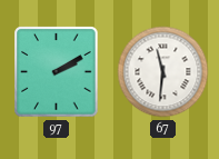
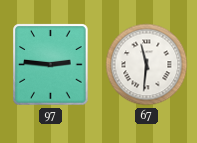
97: 2:10 -> 2:46
